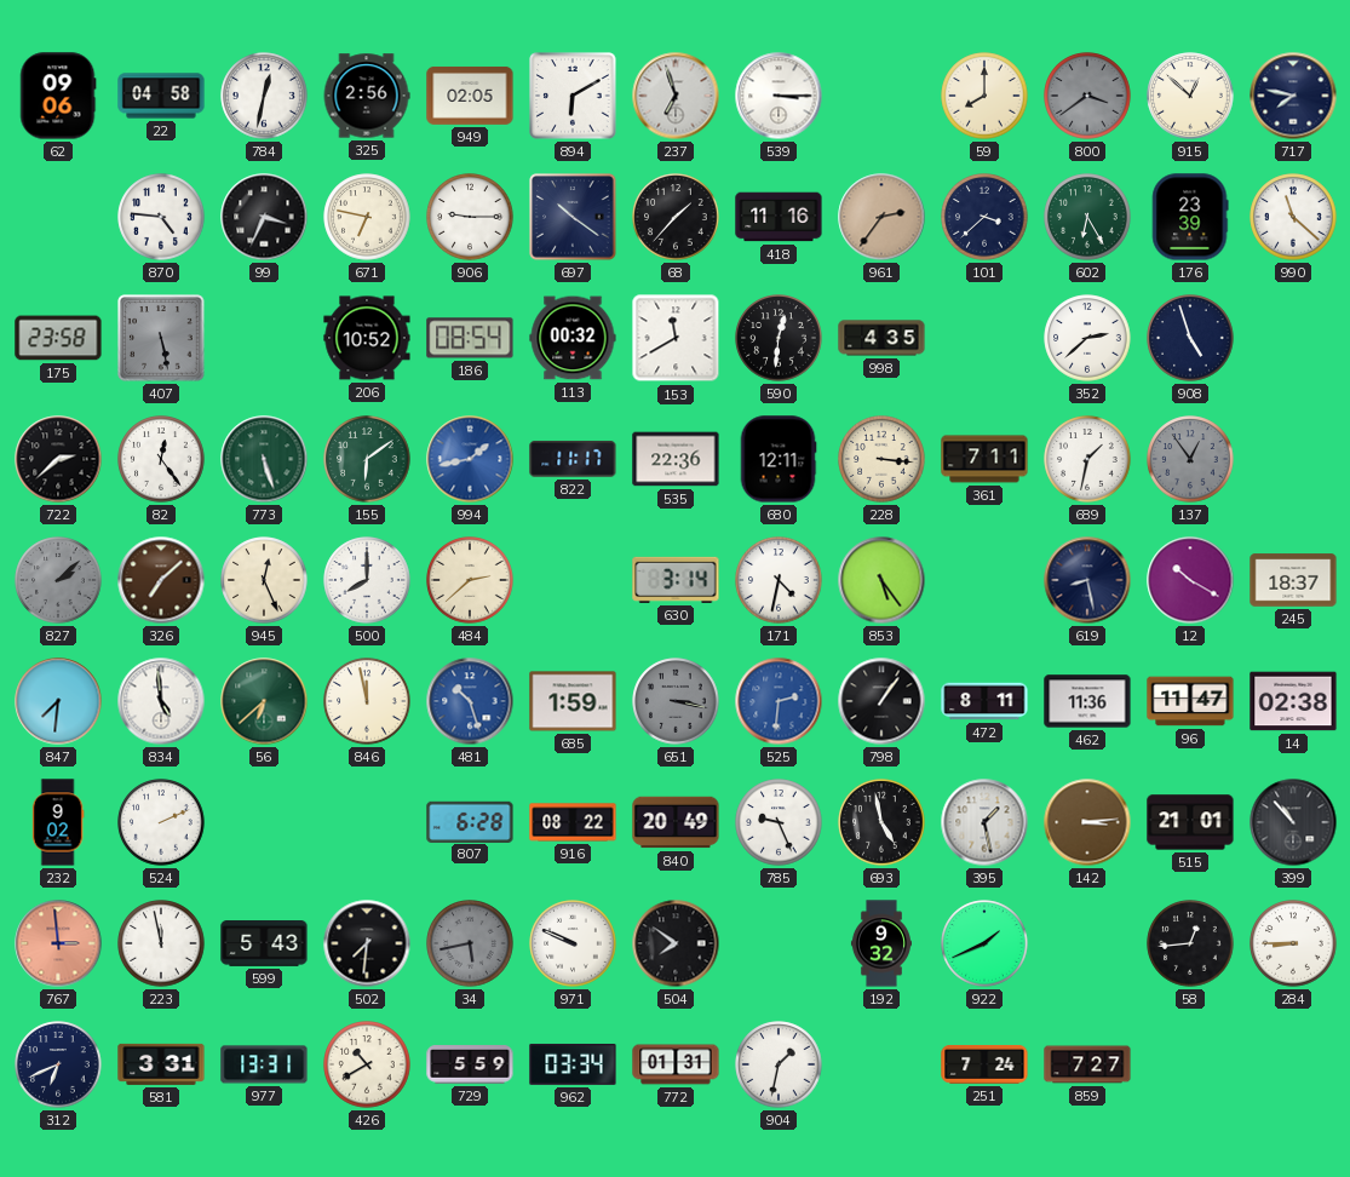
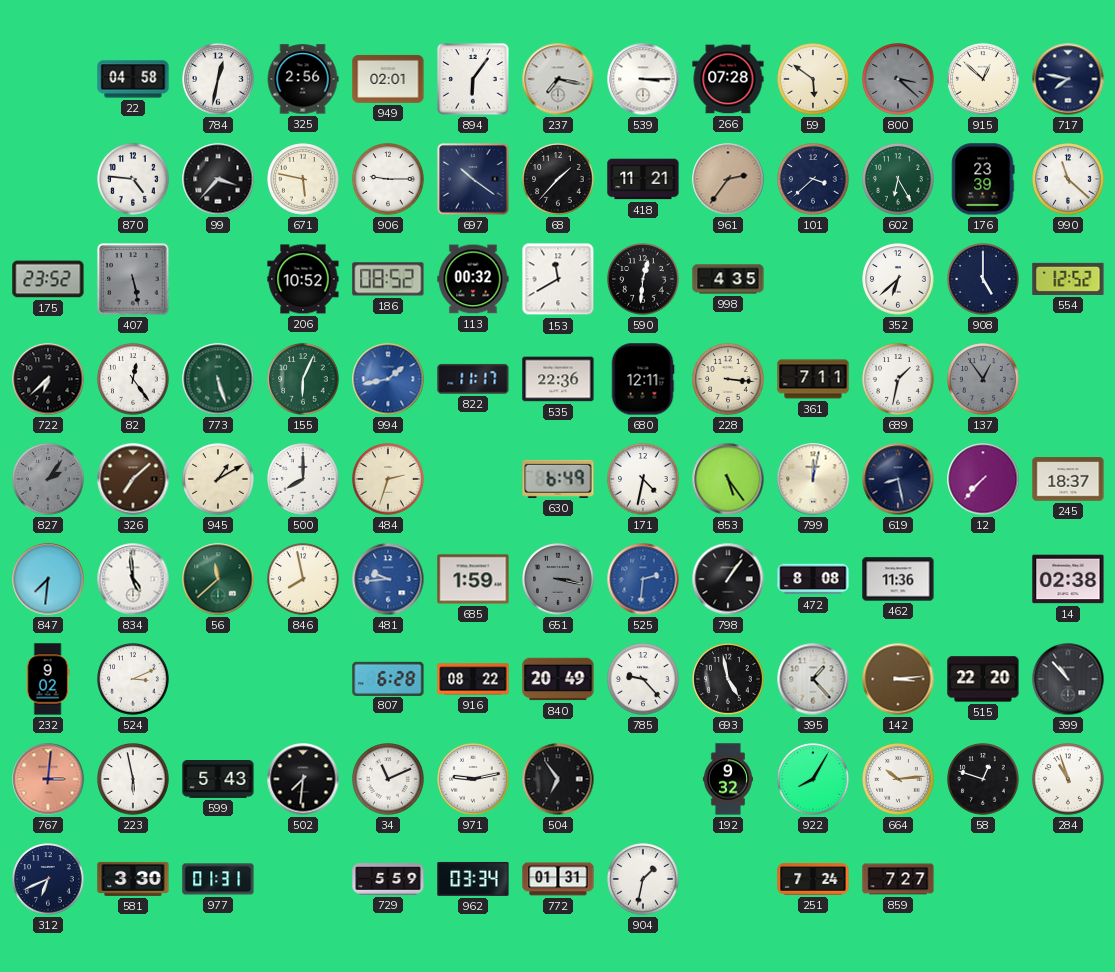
62: 09:06 -> none
949: 02:05 -> 02:01
894: 6:10 -> 6:06
237: 6:57 -> 7:17
266: none -> 07:28
59: 8:00 -> 5:51
800: 3:39 -> 3:22
99: 3:34 -> 3:37
671: 6:47 -> 5:47
418: 11:16 -> 11:21
175: 23:58 -> 23:52
186: 08:54 -> 08:52
352: 2:38 -> 6:38
908: 4:57 -> 5:00
554: none -> 12:52
722: 2:38 -> 6:38
155: 6:09 -> 6:04
827: 2:08 -> 2:06
945: 12:26 -> 1:10
484: 2:38 -> 2:33
630: 3:14 -> 6:49
799: none -> 12:02
12: 10:20 -> 7:37
56: 6:38 -> 11:38
846: 11:58 -> 7:58
481: 10:27 -> 9:44
472: 8:11 -> 8:08
96: 11:47 -> none
524: 2:11 -> 3:11
785: 9:26 -> 9:23
395: 1:28 -> 1:23
515: 21:01 -> 22:20
767: 2:59 -> 3:01
223: 11:58 -> 5:58
34: 5:43 -> 11:11
34 dial: grey -> white
971: 9:49 -> 9:13
504: 7:51 -> 6:54
922: 1:41 -> 8:05
664: none -> 10:14
58: 12:44 -> 12:48
284: 8:45 -> 10:57
581: 3:31 -> 3:30
977: 13:31 -> 01:31
426: 10:40 -> none
